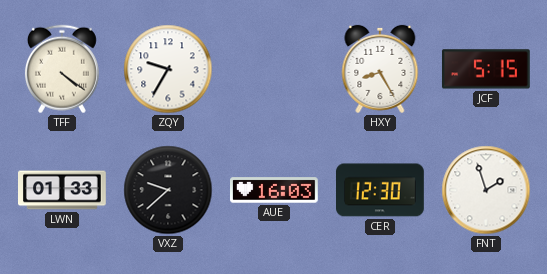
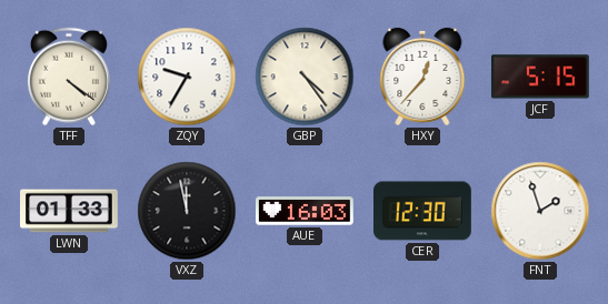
GBP: none -> 4:24
HXY: 8:25 -> 12:37
VXZ: 9:38 -> 11:58
